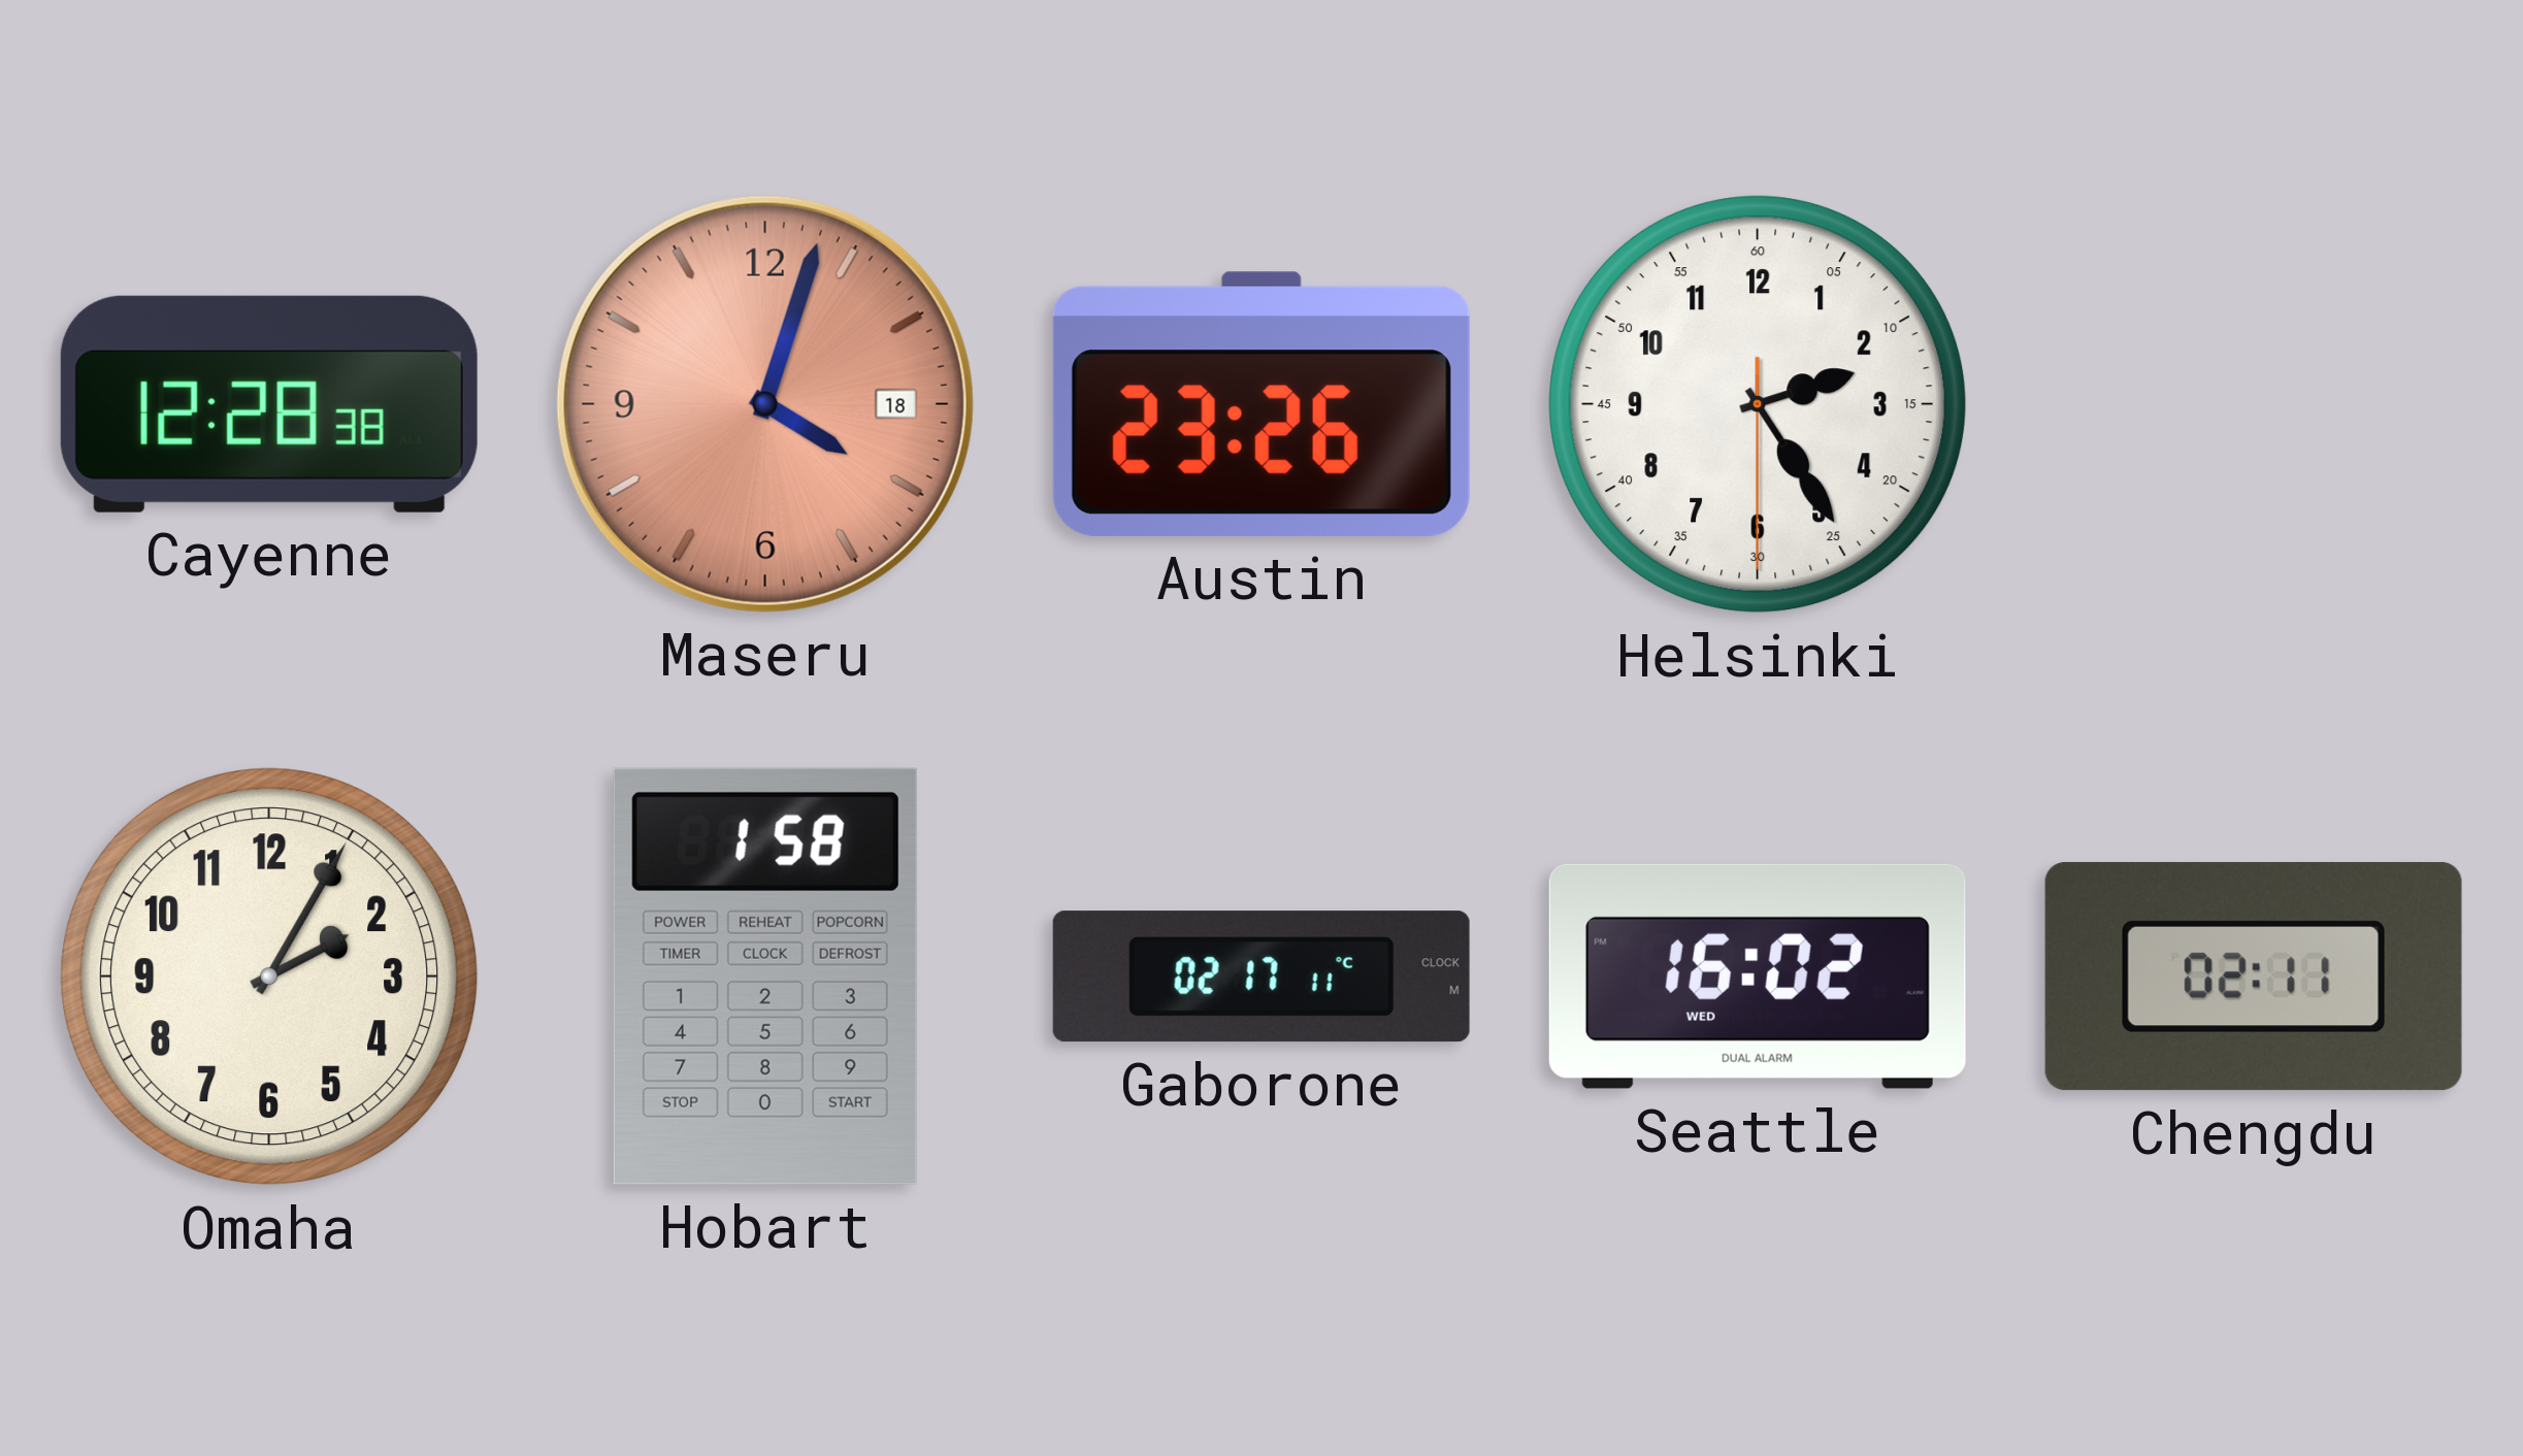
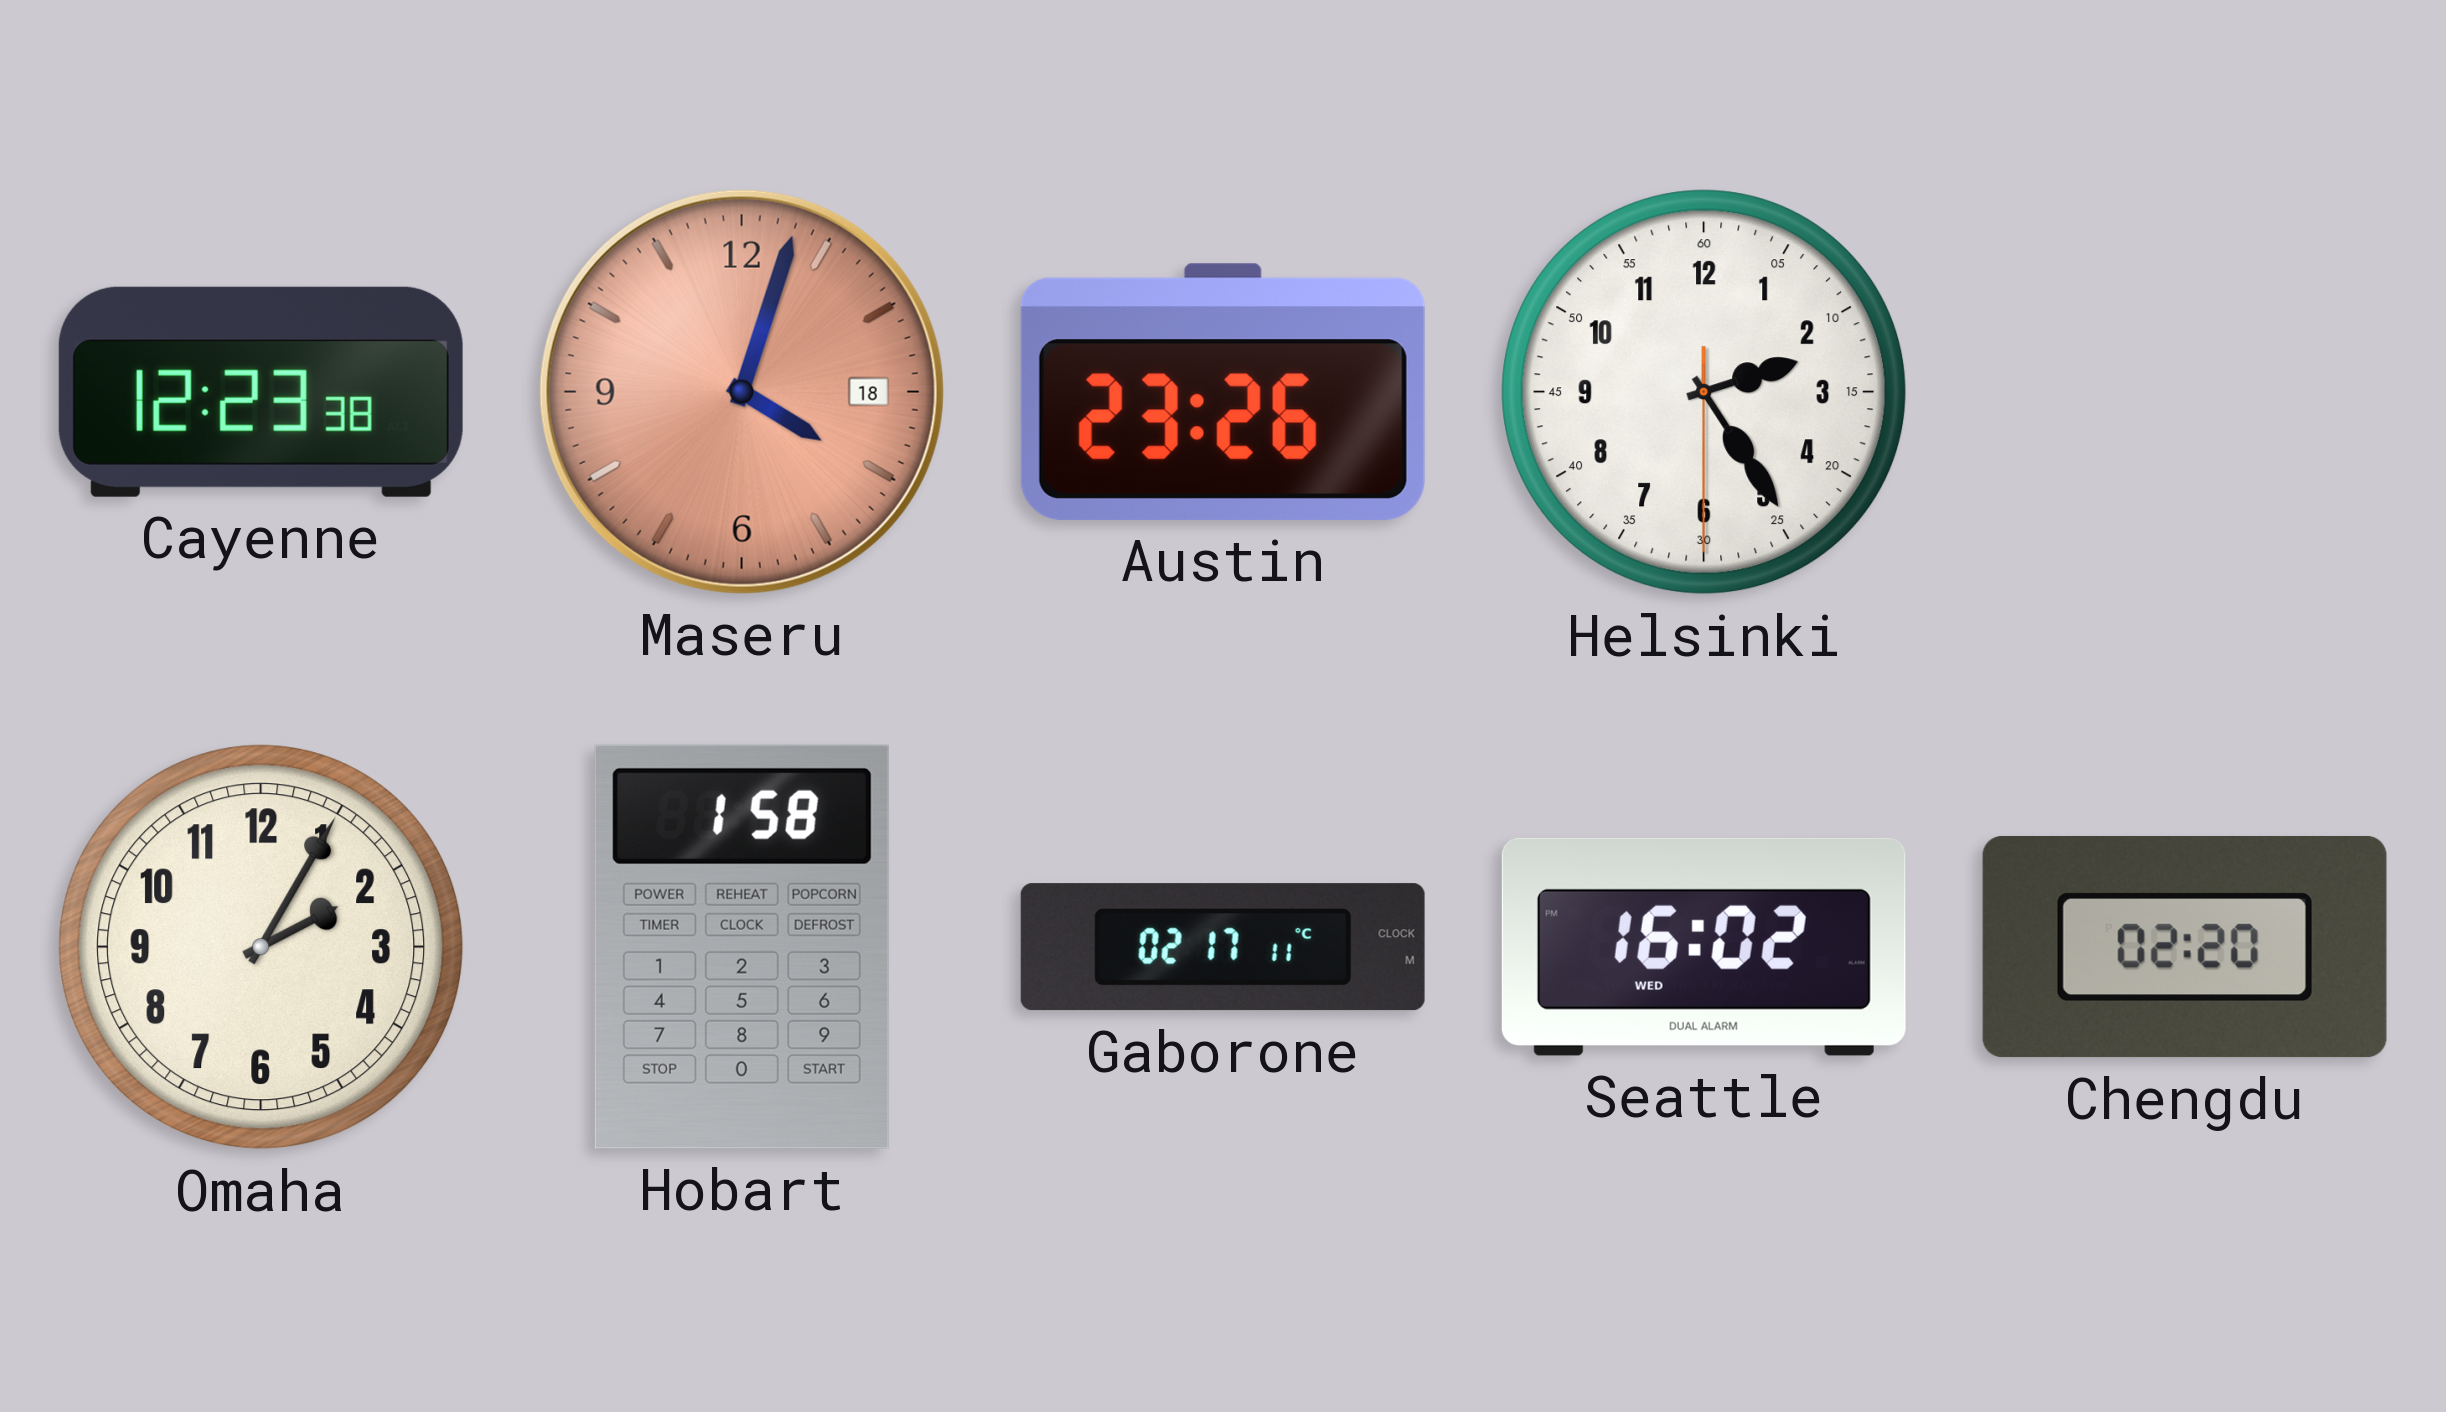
Cayenne: 12:28 -> 12:23
Chengdu: 02:11 -> 02:20
